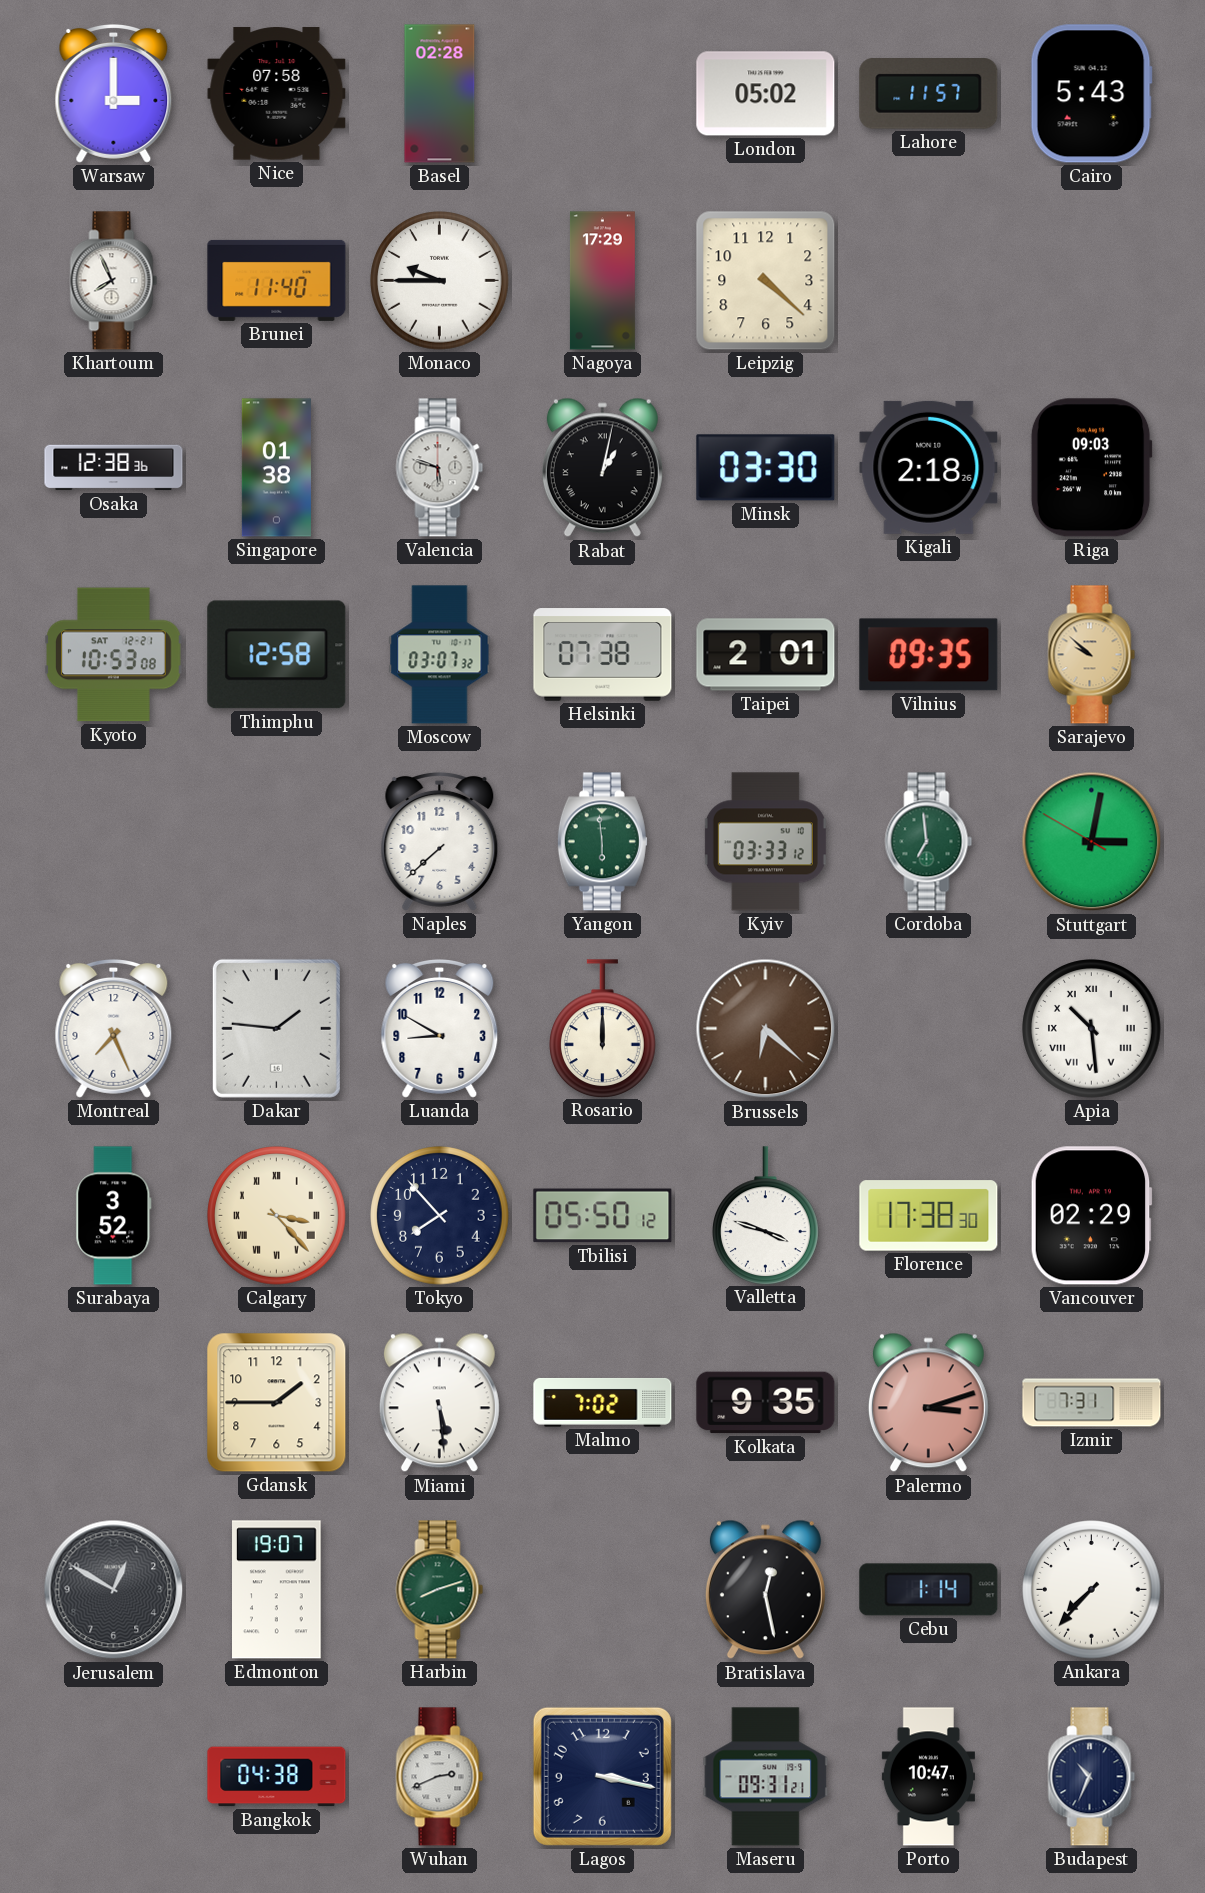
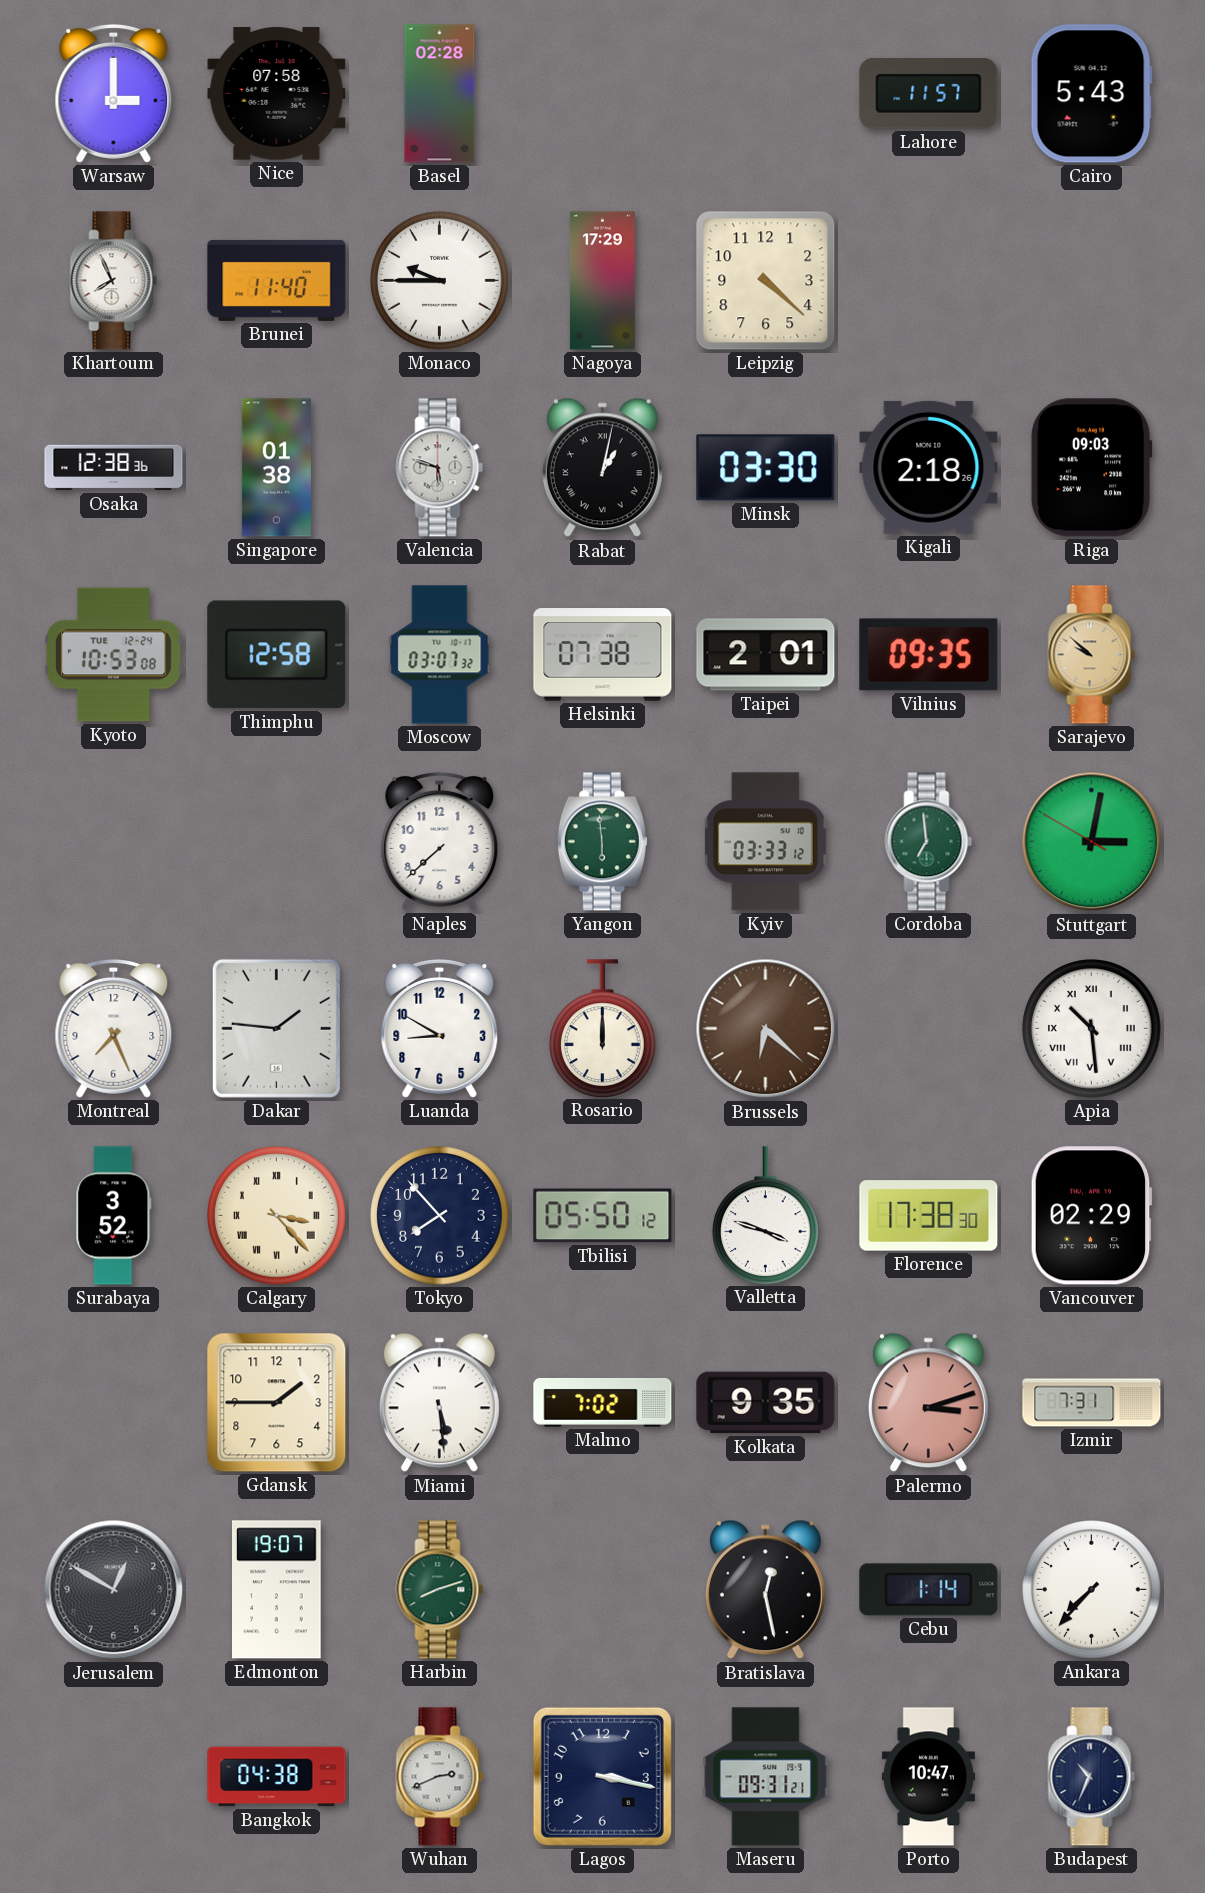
London: 05:02 -> none
Kyoto date: SAT 12-21 -> TUE 12-24
